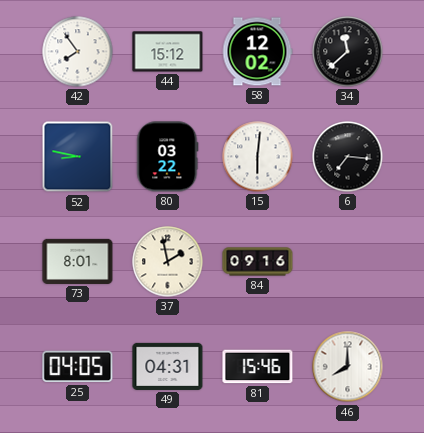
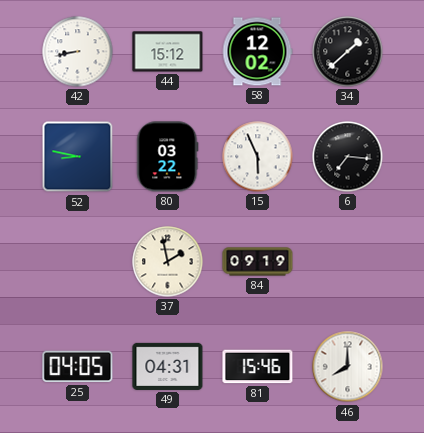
42: 7:54 -> 8:43
34: 11:38 -> 1:38
15: 6:01 -> 5:56
73: 8:01 -> none
84: 09:16 -> 09:19
